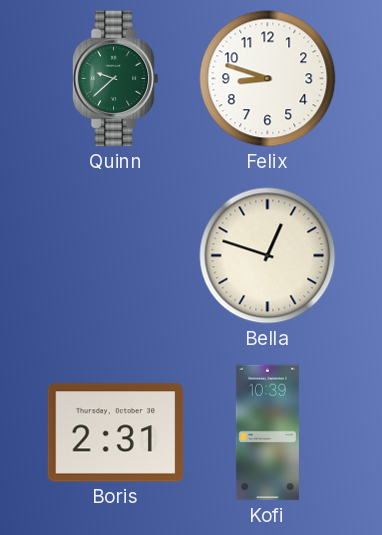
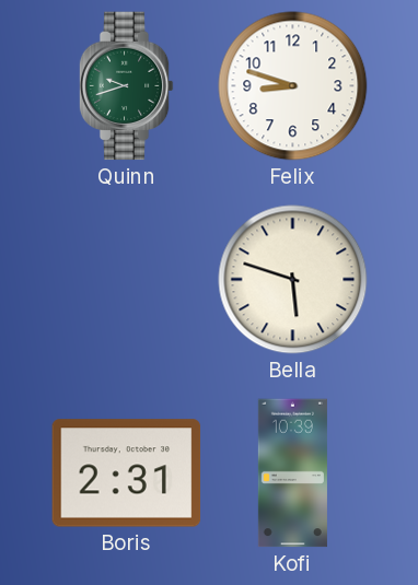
Quinn: 9:38 -> 9:42
Bella: 12:48 -> 5:48
